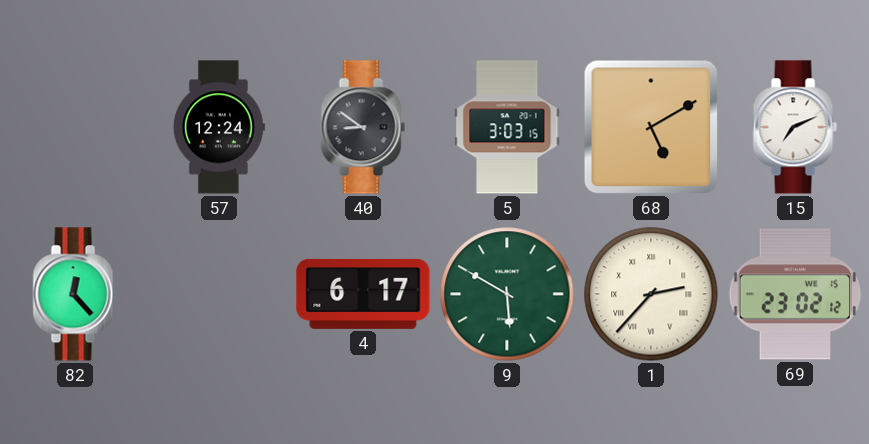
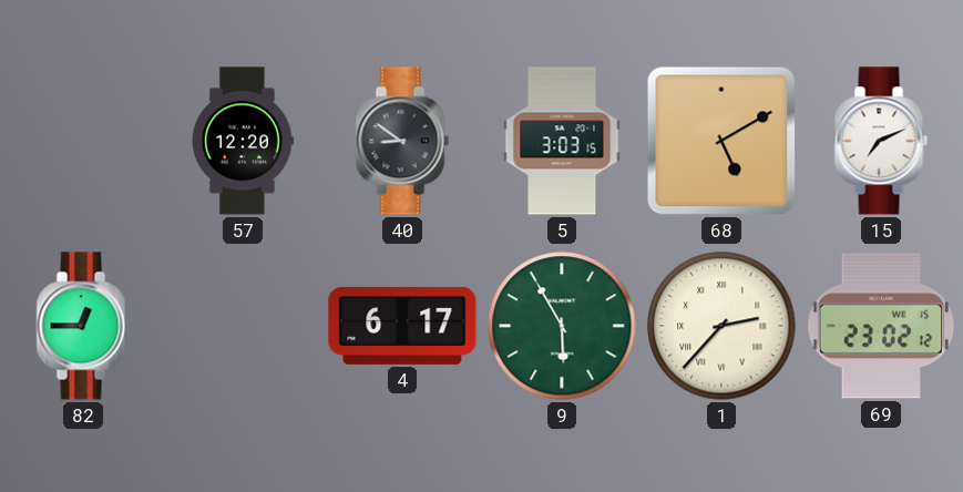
57: 12:24 -> 12:20
82: 12:23 -> 12:45
9: 5:50 -> 5:55
